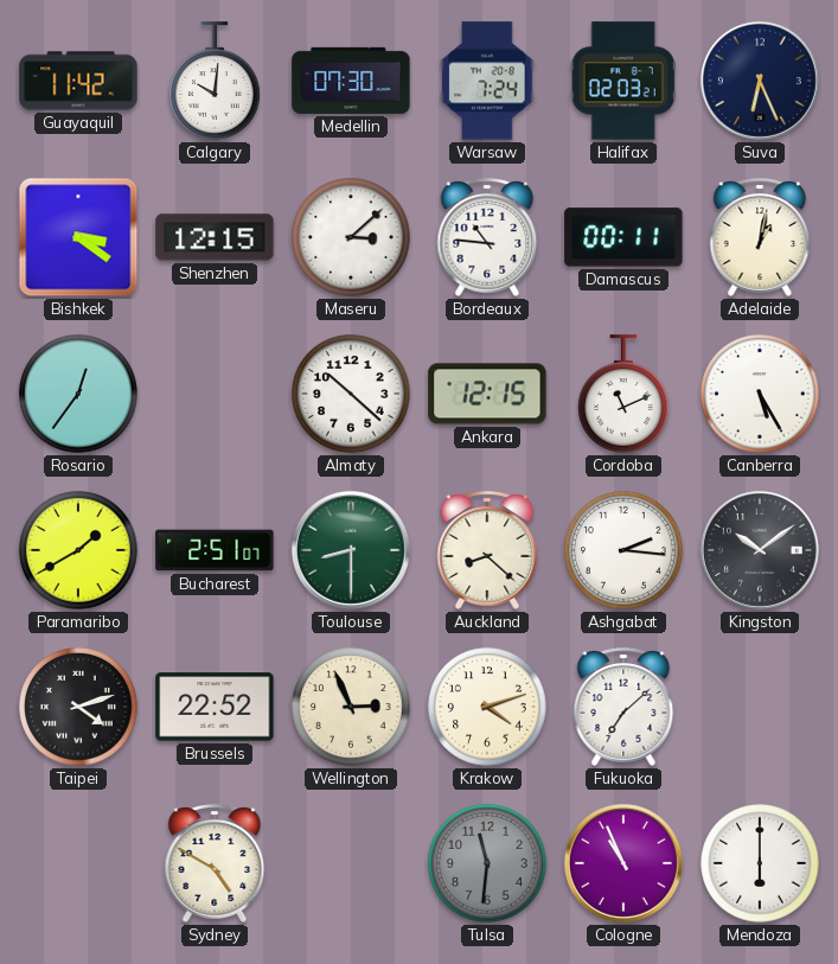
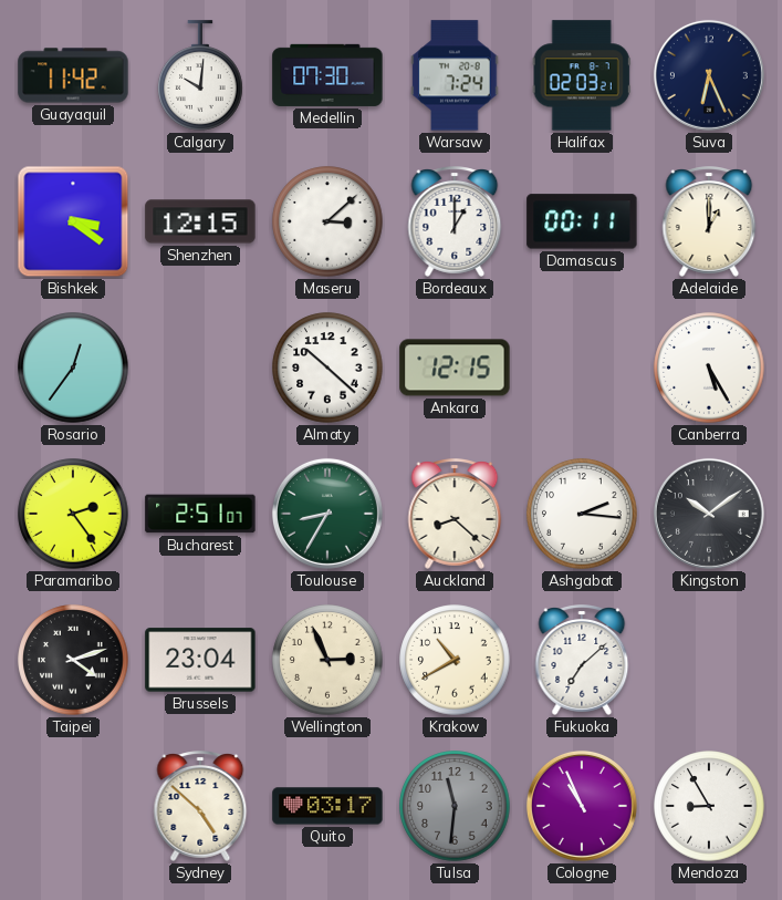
Bordeaux: 10:46 -> 1:00
Adelaide: 1:02 -> 1:00
Cordoba: 11:11 -> none
Paramaribo: 1:40 -> 2:24
Toulouse: 8:30 -> 8:35
Brussels: 22:52 -> 23:04
Krakow: 4:12 -> 10:40
Sydney: 4:50 -> 4:52
Quito: none -> 03:17
Mendoza: 6:00 -> 8:55
